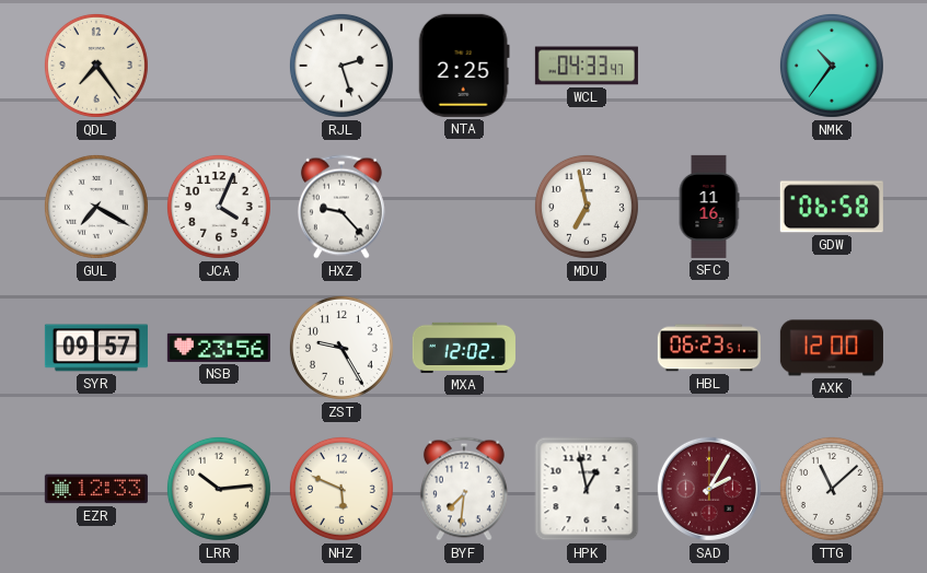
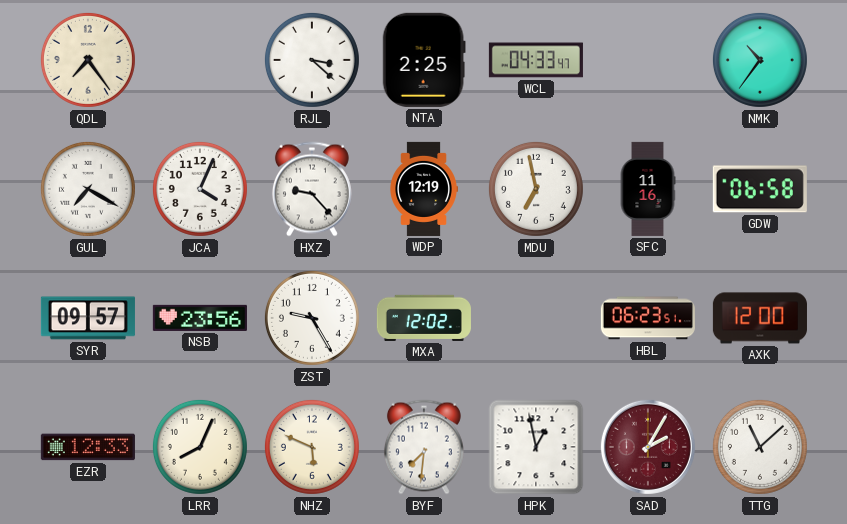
RJL: 2:27 -> 3:22
WDP: none -> 12:19
LRR: 10:14 -> 8:04
